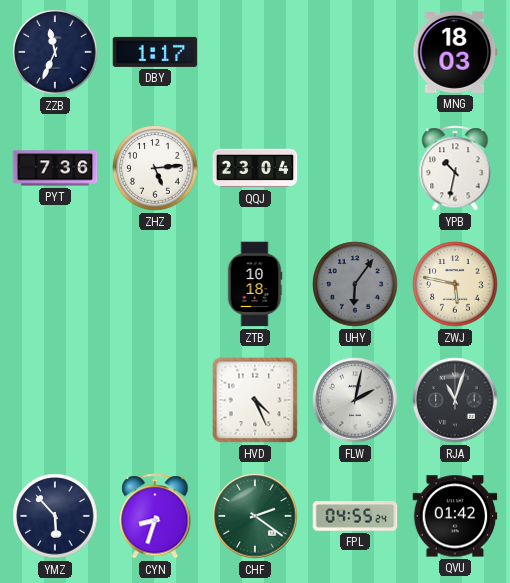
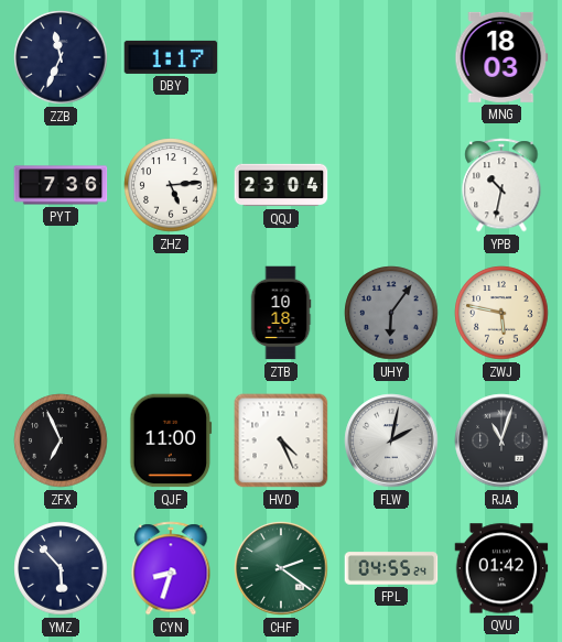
ZFX: none -> 6:56
QJF: none -> 11:00
